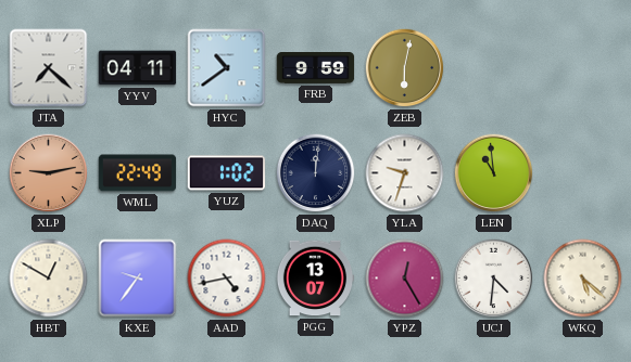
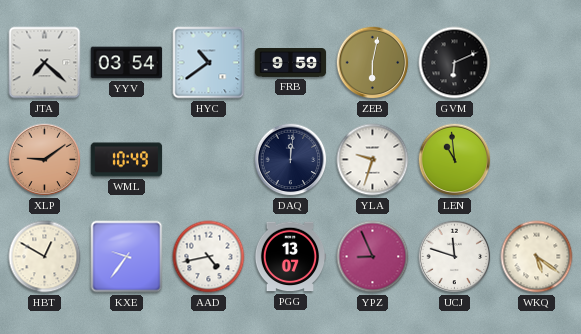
YYV: 04:11 -> 03:54
GVM: none -> 6:11
XLP: 9:13 -> 9:09
WML: 22:49 -> 10:49
YUZ: 1:02 -> none
YPZ: 12:25 -> 8:56
UCJ: 4:31 -> 11:48
WKQ: 5:22 -> 5:21
